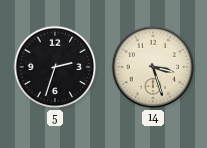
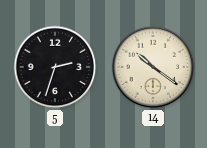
14: 3:27 -> 10:21
